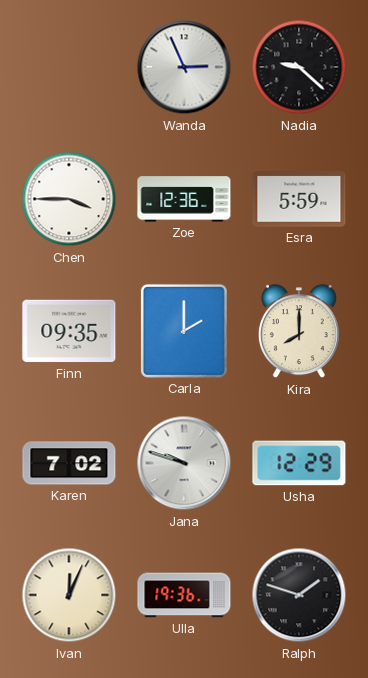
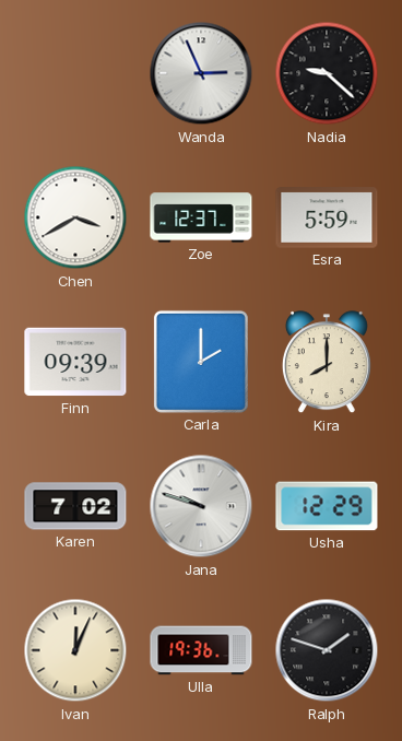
Chen: 3:45 -> 3:40
Zoe: 12:36 -> 12:37
Finn: 09:35 -> 09:39
